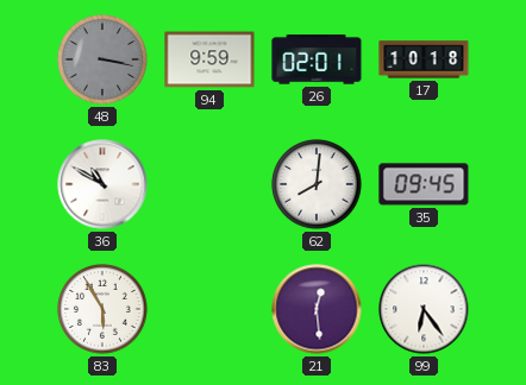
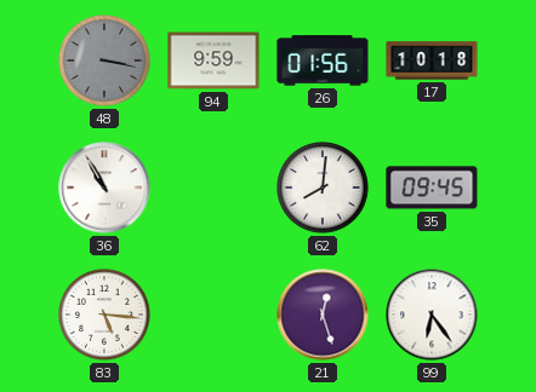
26: 02:01 -> 01:56
36: 10:50 -> 10:55
83: 5:55 -> 5:16
21: 12:29 -> 12:27
